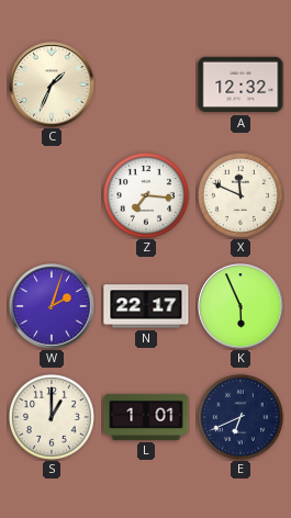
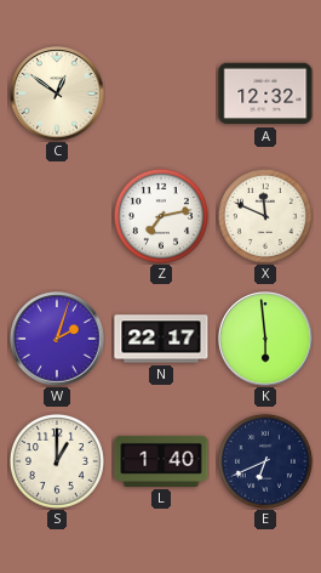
C: 1:34 -> 12:51
Z: 7:16 -> 7:13
K: 5:56 -> 5:59
L: 1:01 -> 1:40
